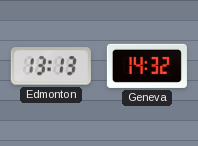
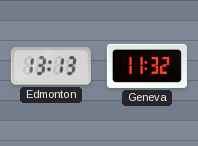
Geneva: 14:32 -> 11:32
